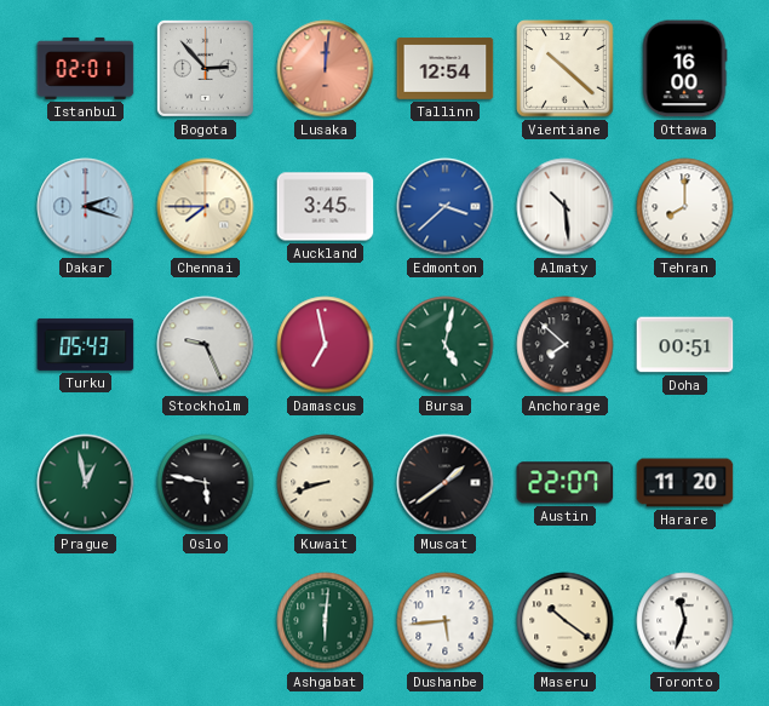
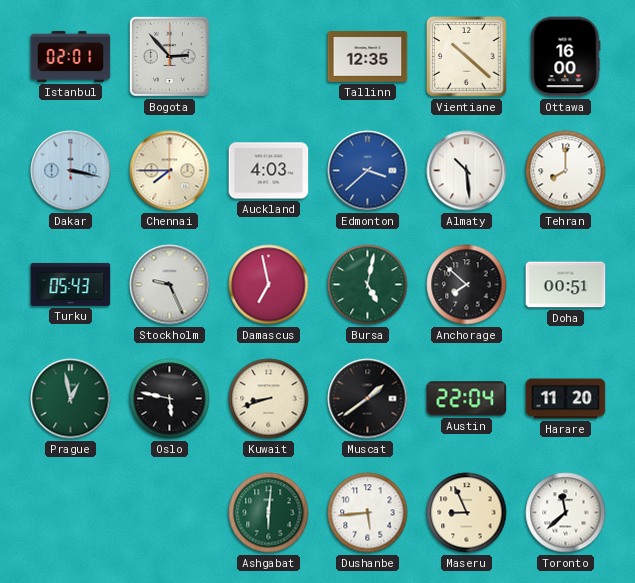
Lusaka: 12:01 -> none
Tallinn: 12:54 -> 12:35
Dakar: 2:18 -> 3:17
Auckland: 3:45 -> 4:03
Austin: 22:07 -> 22:04
Maseru: 10:21 -> 8:56
Toronto: 11:33 -> 11:38
